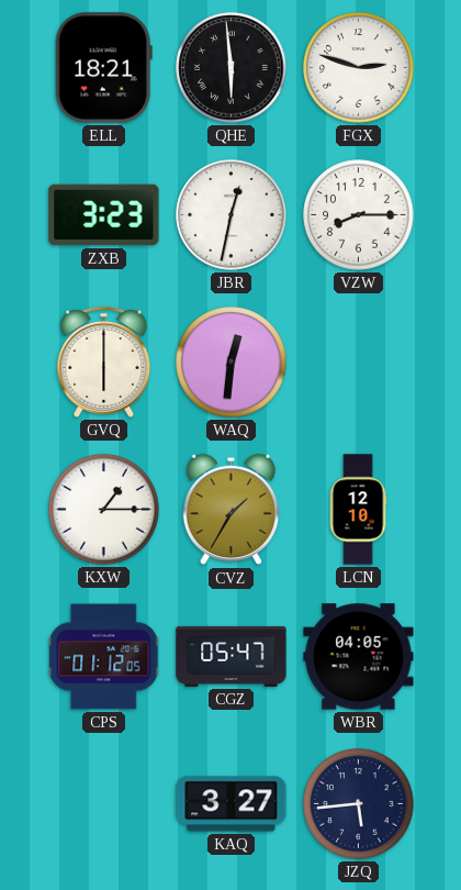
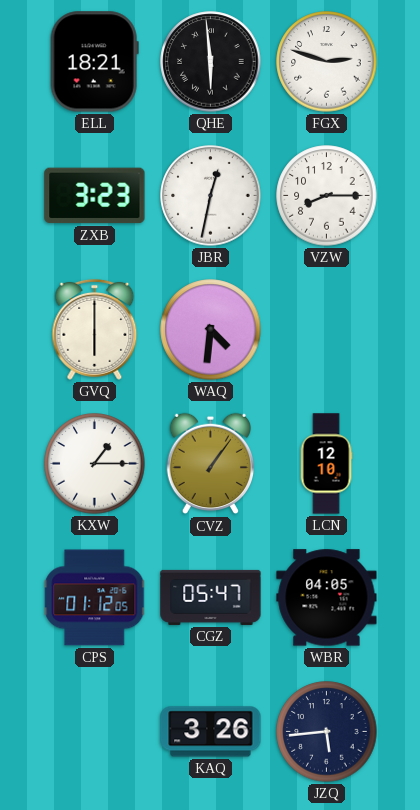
WAQ: 12:31 -> 4:31
CVZ: 1:35 -> 1:06
KAQ: 3:27 -> 3:26
